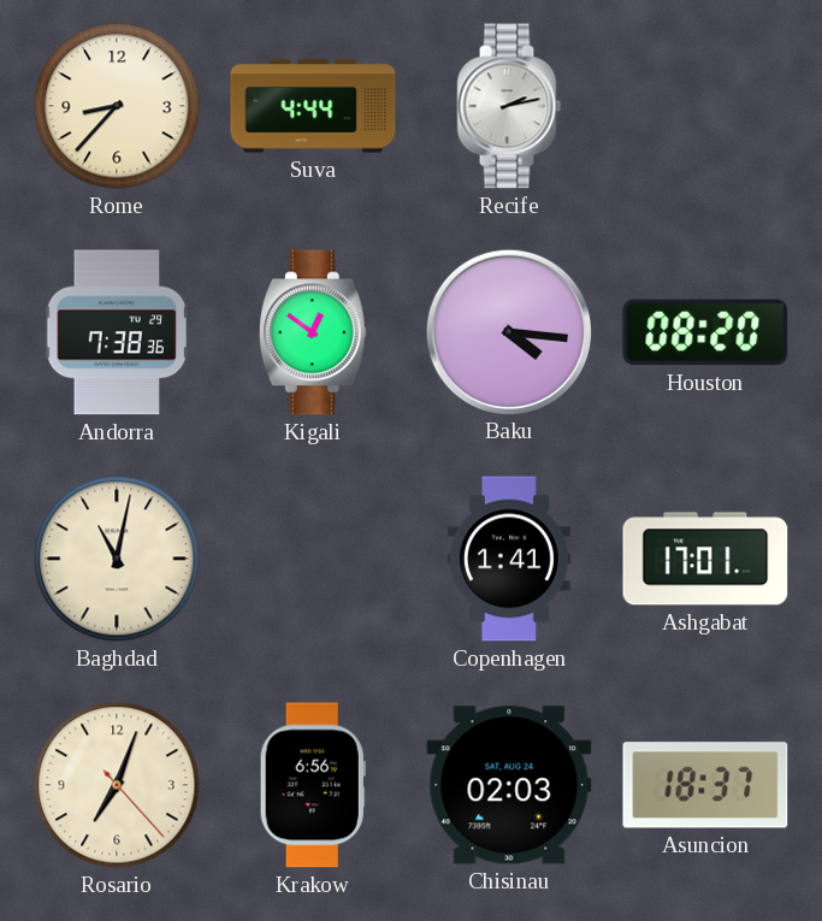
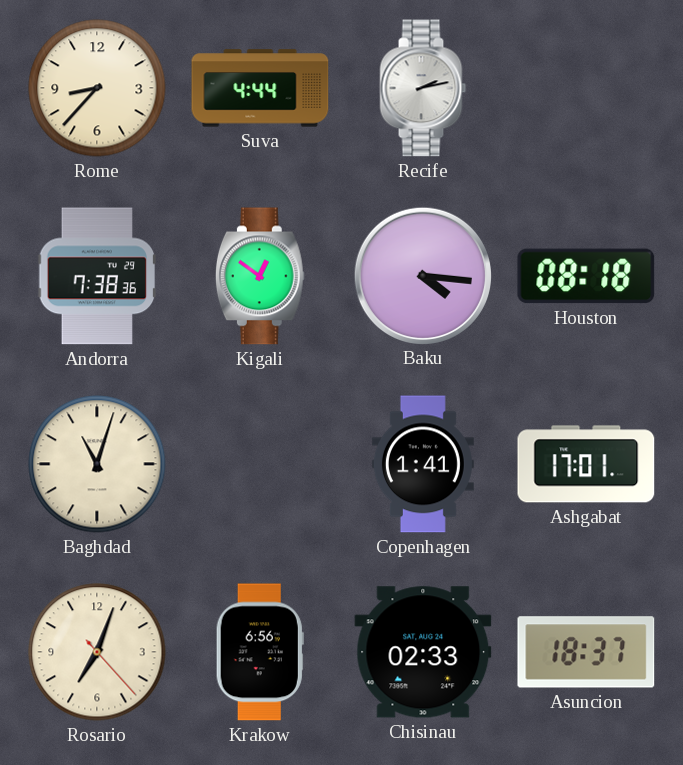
Houston: 08:20 -> 08:18
Baghdad: 11:02 -> 11:03
Chisinau: 02:03 -> 02:33
